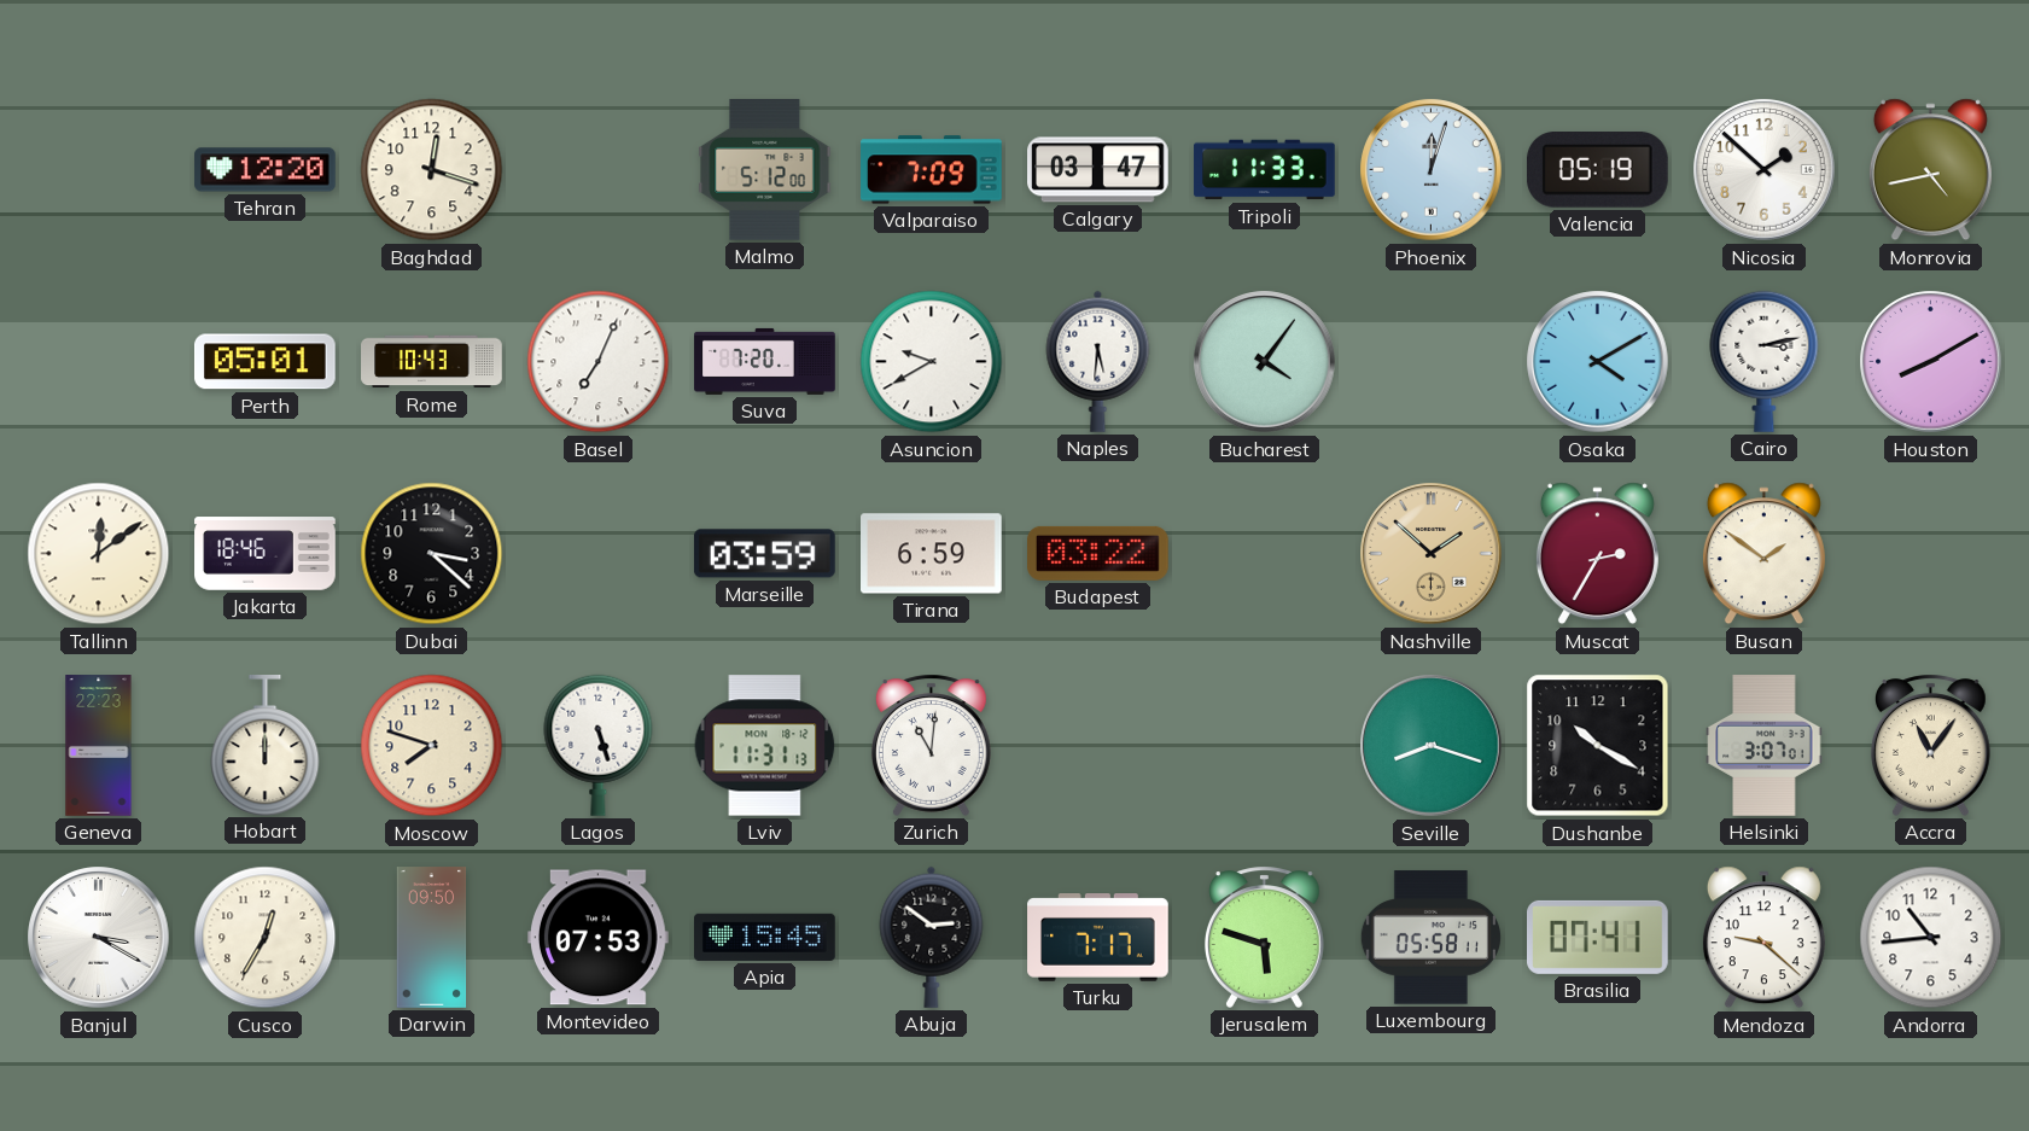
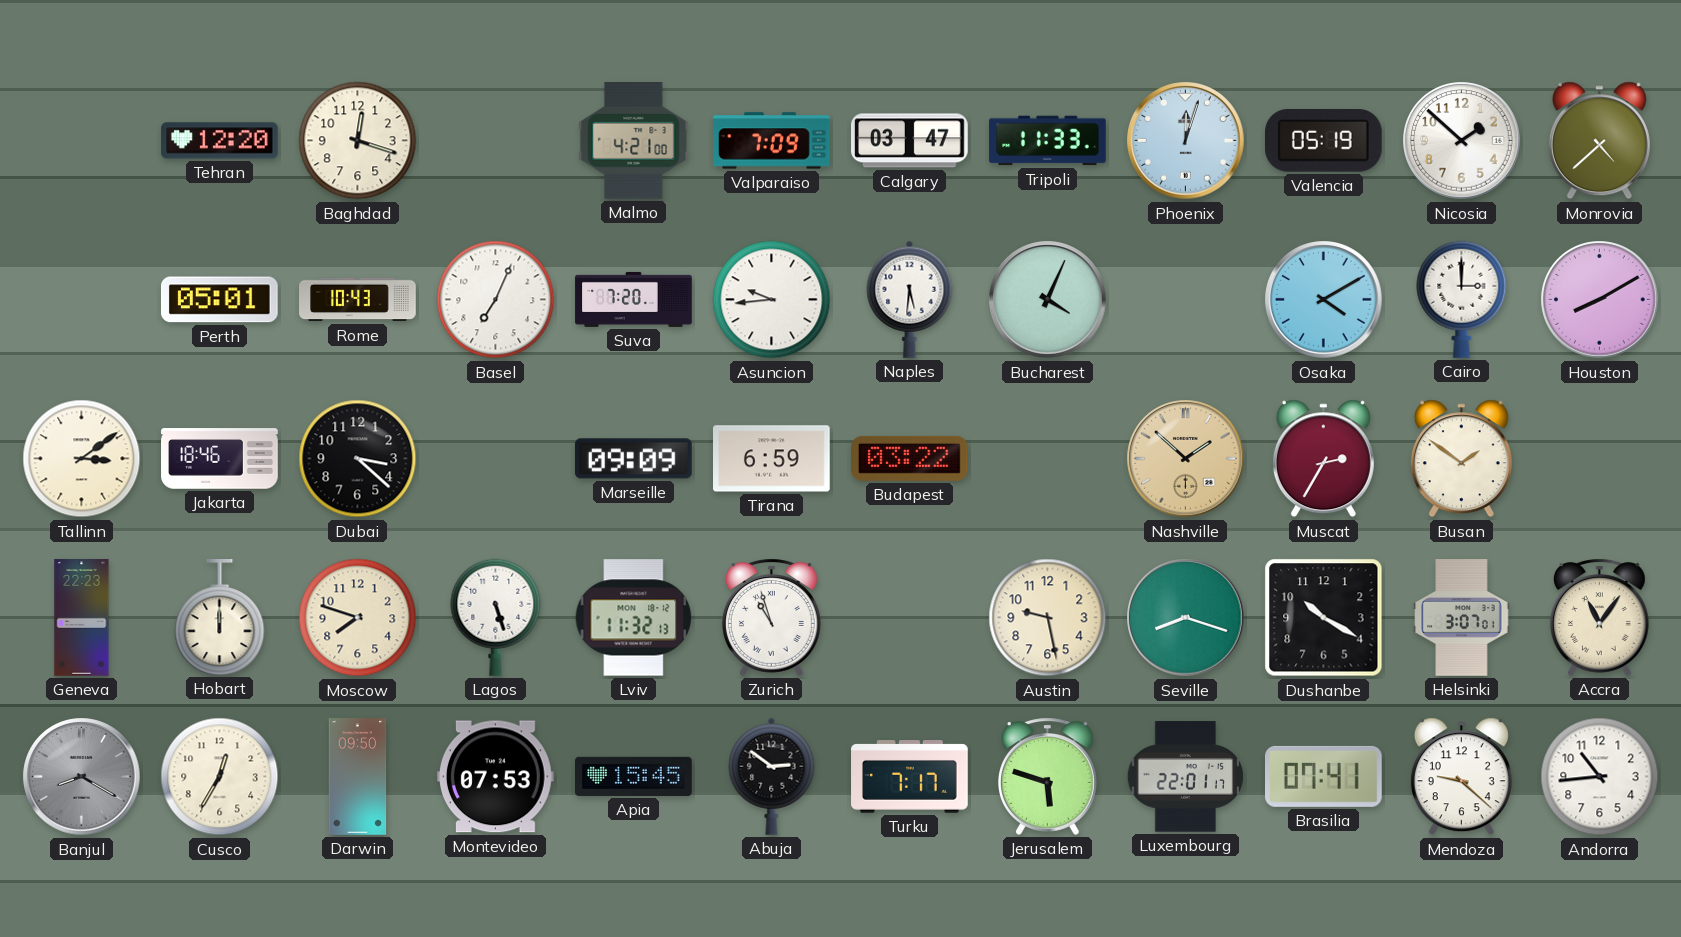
Malmo: 5:12 -> 4:21
Monrovia: 4:43 -> 4:38
Asuncion: 9:40 -> 9:44
Bucharest: 4:06 -> 4:04
Cairo: 3:13 -> 3:00
Tallinn: 12:09 -> 3:09
Marseille: 03:59 -> 09:09
Lviv: 11:31 -> 11:32
Zurich: 11:01 -> 10:57
Austin: none -> 9:28
Banjul: 3:20 -> 8:20
Banjul dial: white -> grey
Luxembourg: 05:58 -> 22:01
